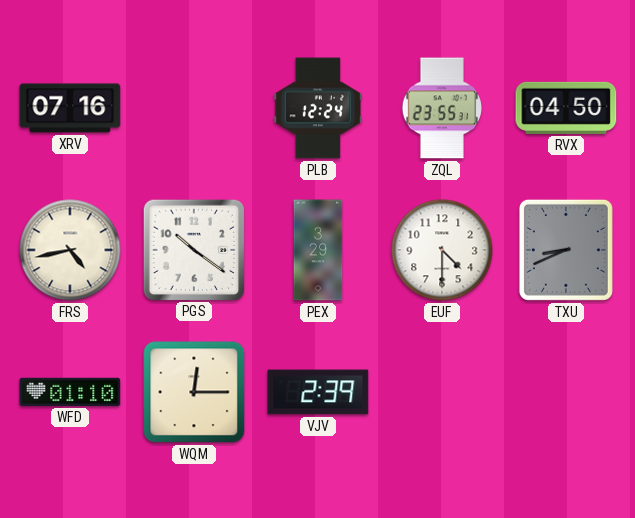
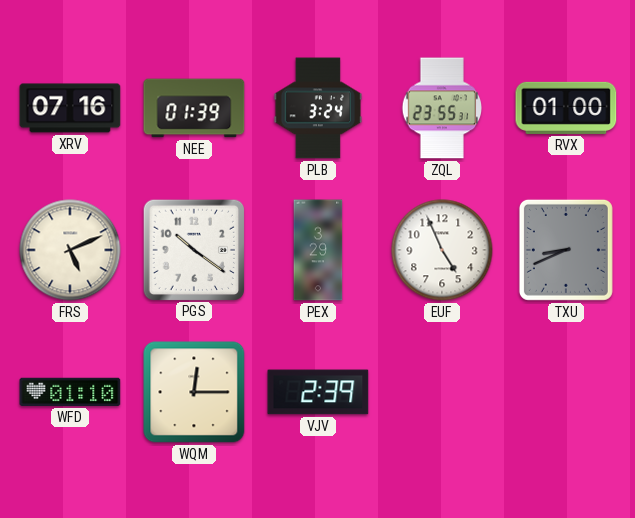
NEE: none -> 01:39
PLB: 12:24 -> 3:24
RVX: 04:50 -> 01:00
FRS: 4:43 -> 5:11
EUF: 4:30 -> 4:56
